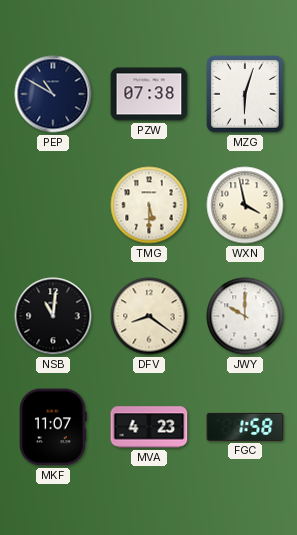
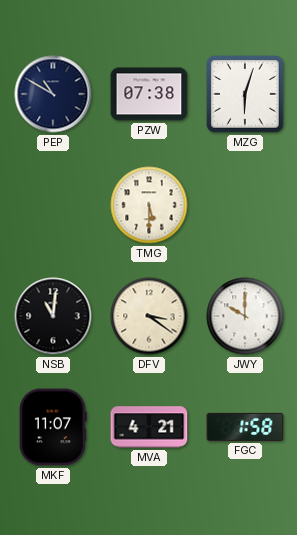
WXN: 3:58 -> none
DFV: 8:21 -> 3:21
MVA: 4:23 -> 4:21
